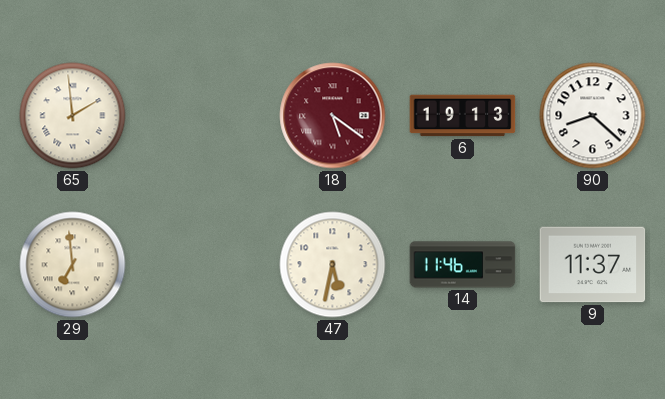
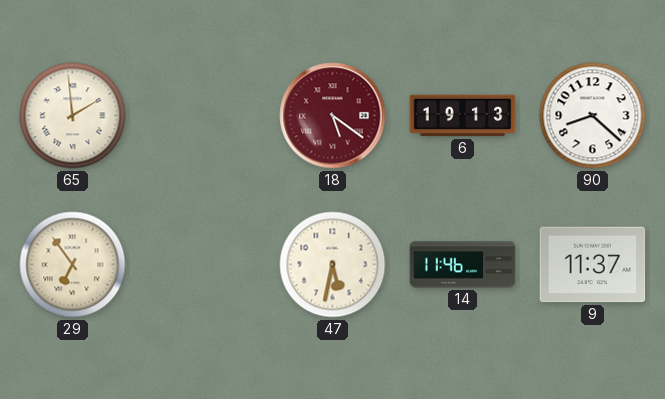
29: 6:59 -> 6:54
